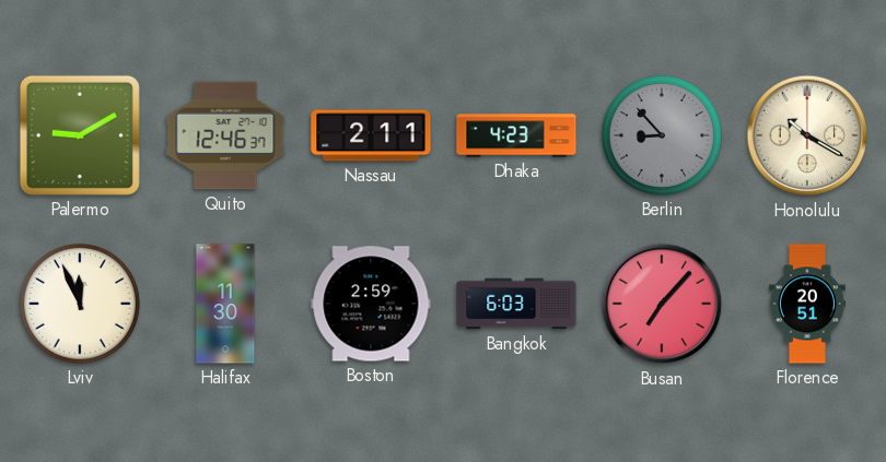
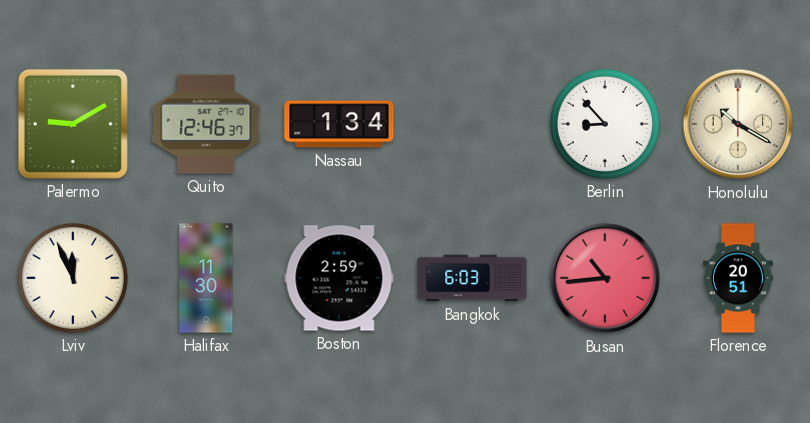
Nassau: 2:11 -> 1:34
Dhaka: 4:23 -> none
Berlin dial: grey -> white
Busan: 7:07 -> 10:44
